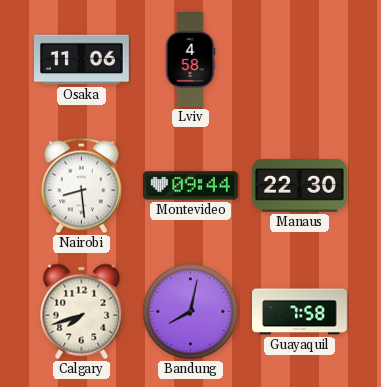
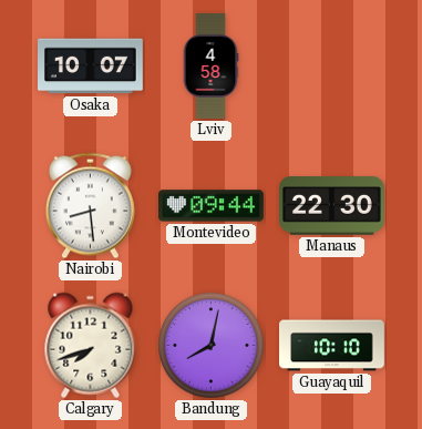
Osaka: 11:06 -> 10:07
Guayaquil: 7:58 -> 10:10
